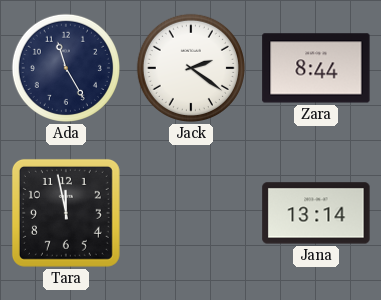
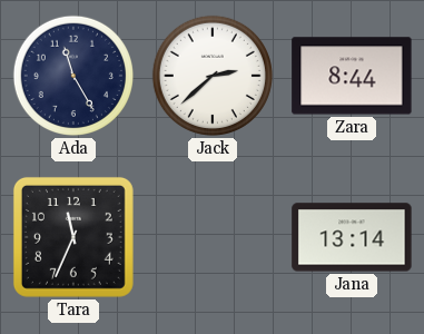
Jack: 2:21 -> 2:38
Tara: 11:58 -> 11:34
